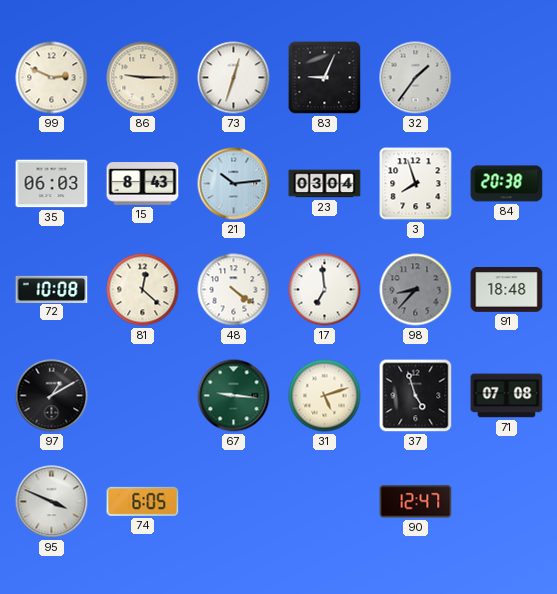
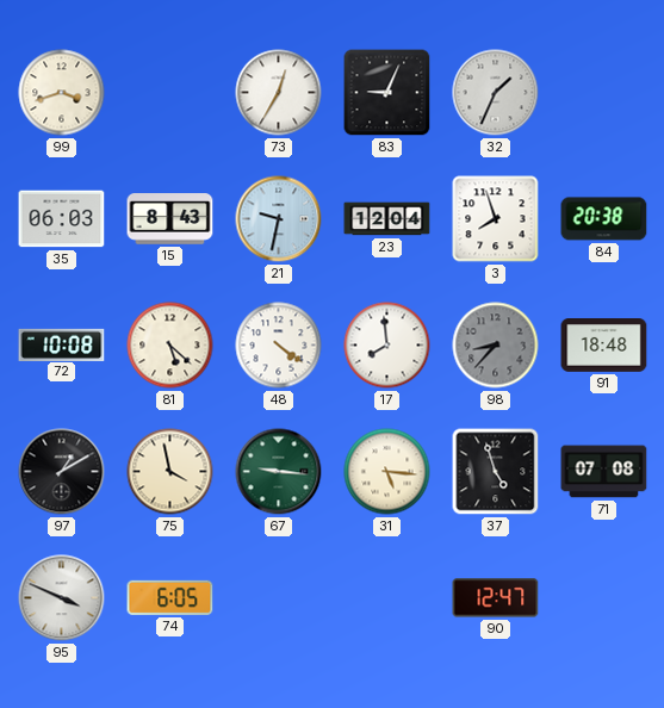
99: 2:49 -> 3:42
86: 9:15 -> none
73: 12:33 -> 12:35
32: 1:36 -> 1:34
21: 10:14 -> 9:32
23: 03:04 -> 12:04
81: 12:22 -> 5:22
17: 6:59 -> 7:59
75: none -> 3:58
31: 5:12 -> 5:16
